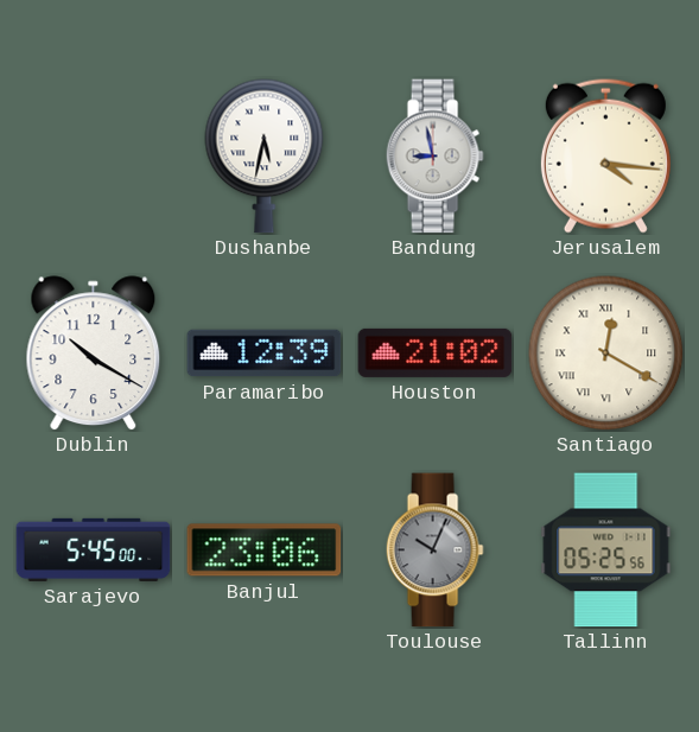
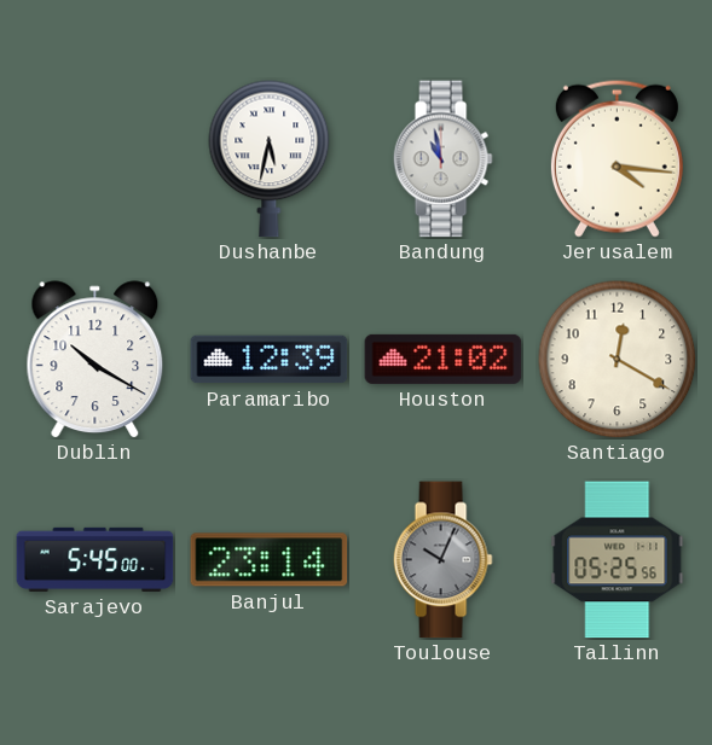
Bandung: 8:58 -> 10:58
Santiago numerals: Roman -> Arabic
Banjul: 23:06 -> 23:14
